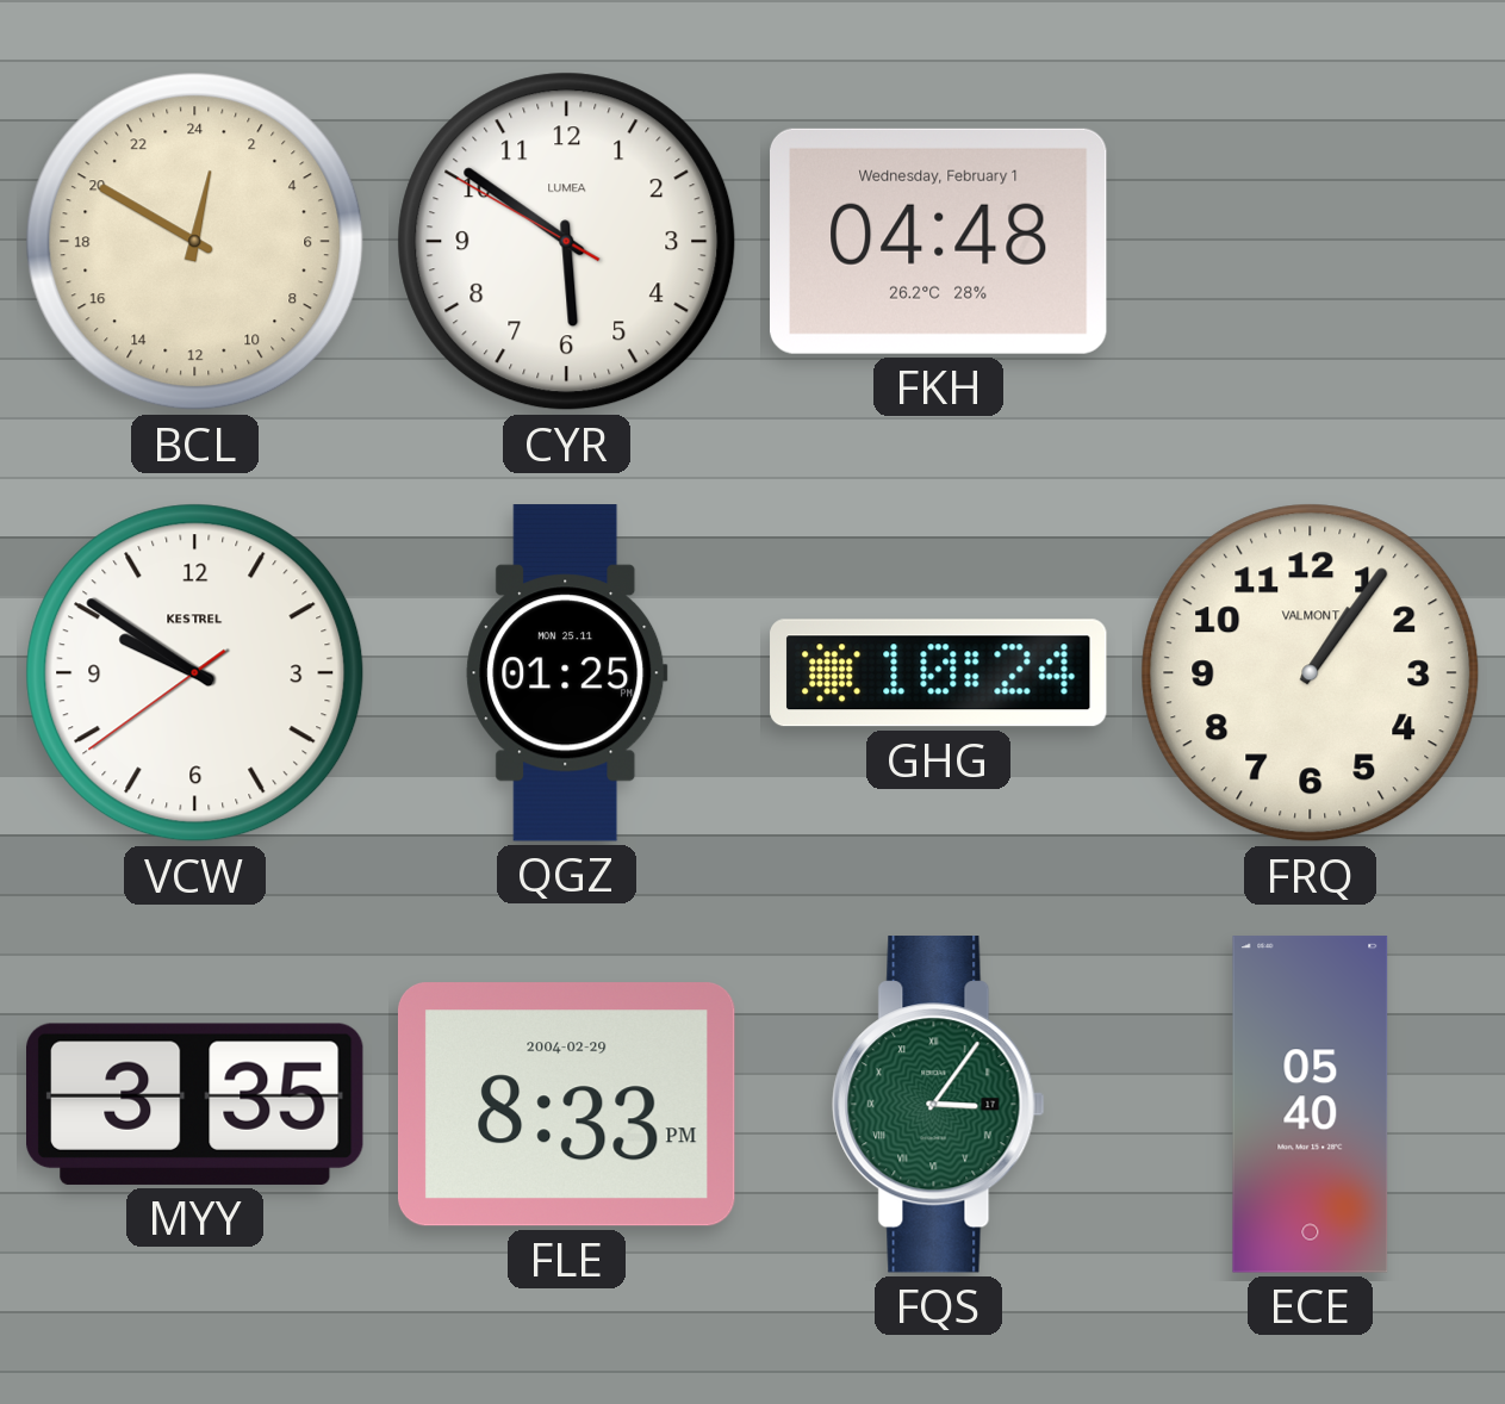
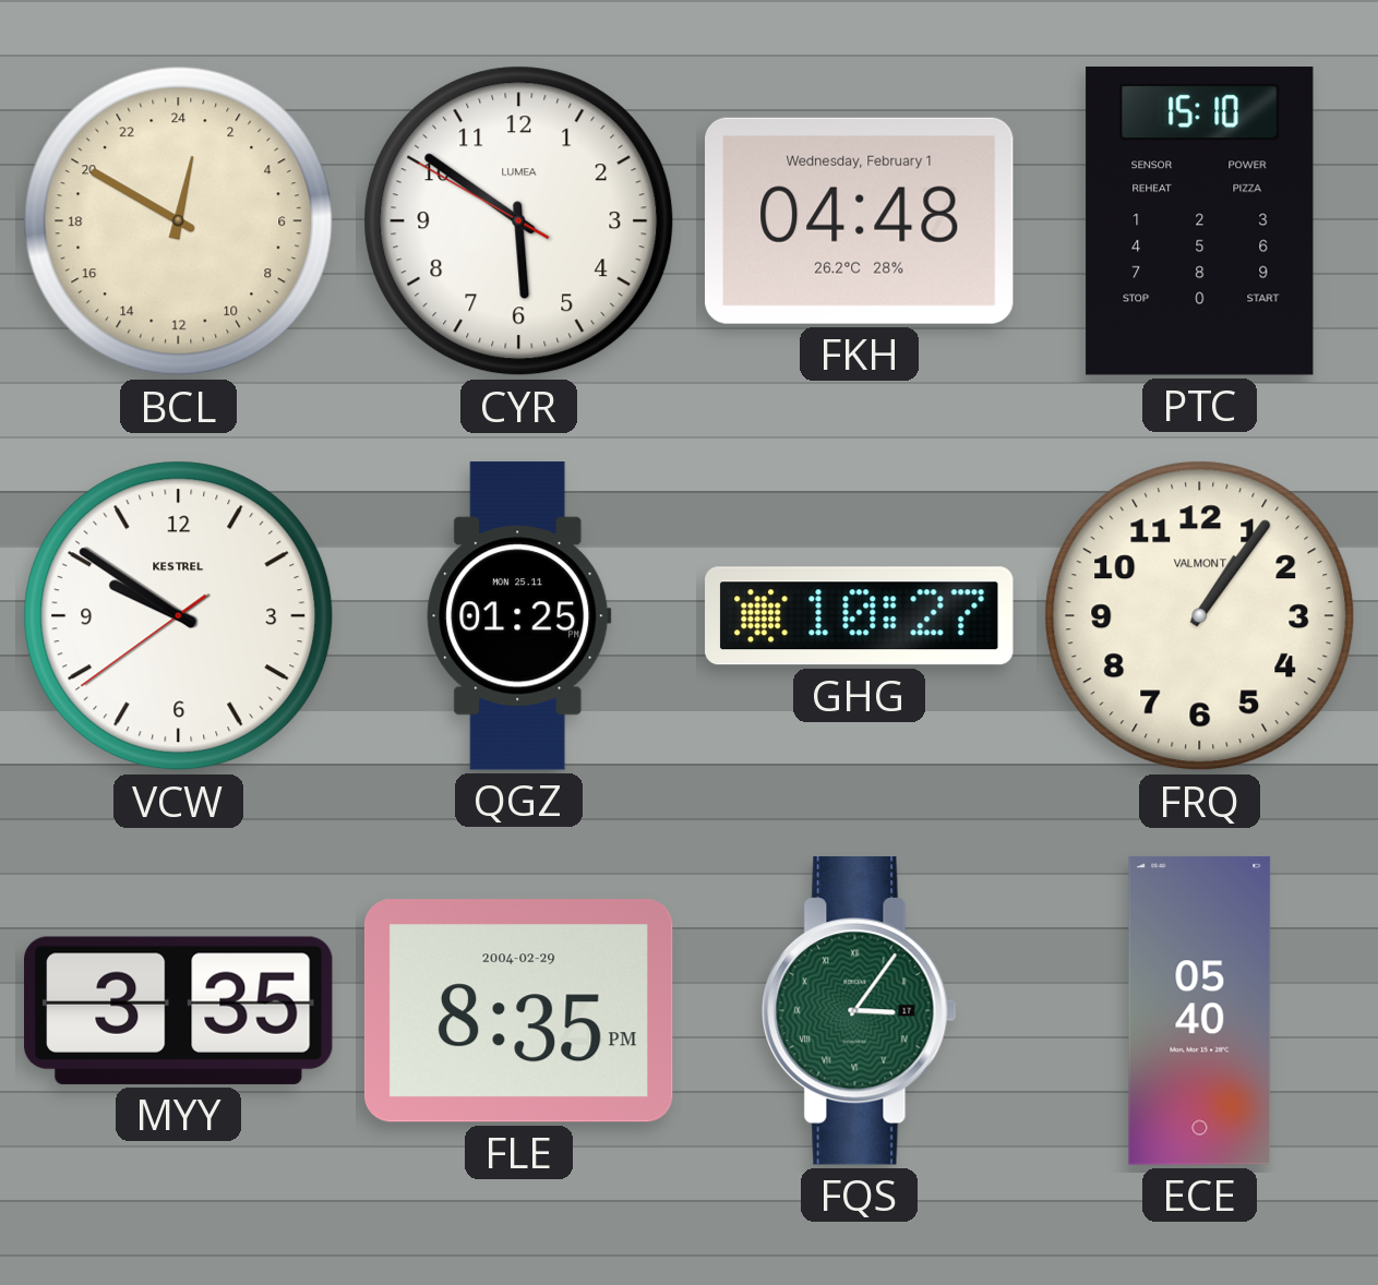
PTC: none -> 15:10
GHG: 10:24 -> 10:27
FLE: 8:33 -> 8:35
